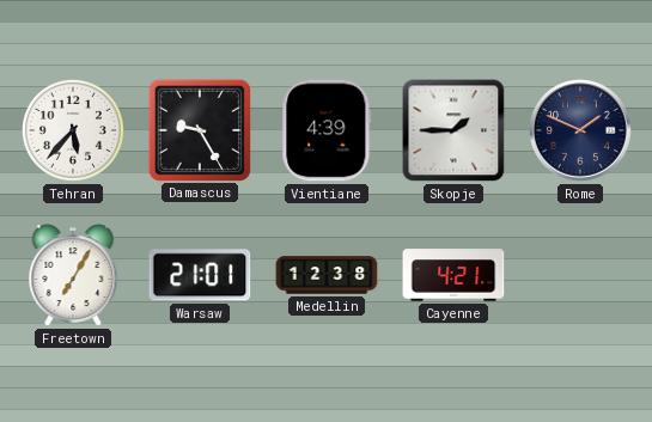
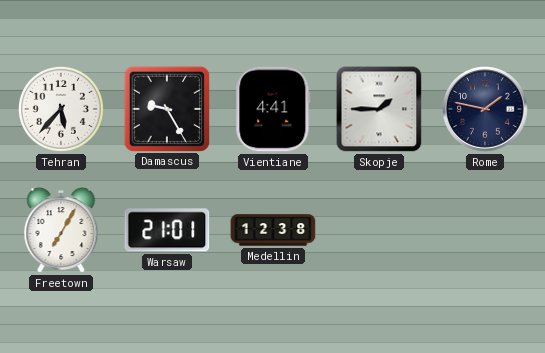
Vientiane: 4:39 -> 4:41
Rome: 1:49 -> 1:47
Cayenne: 4:21 -> none
